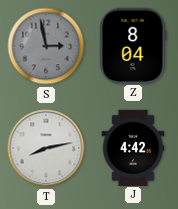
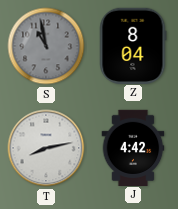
S: 2:58 -> 10:58
